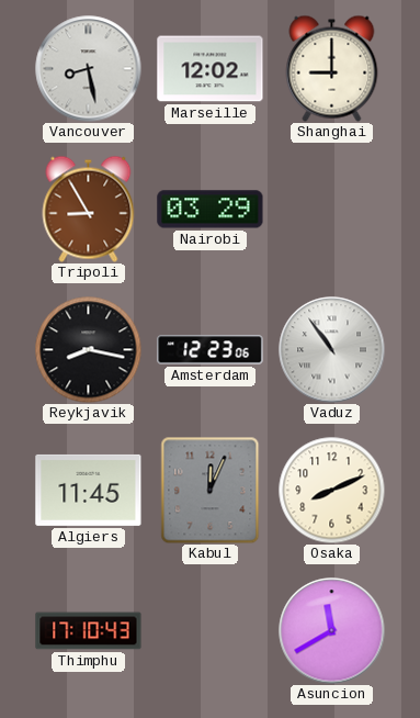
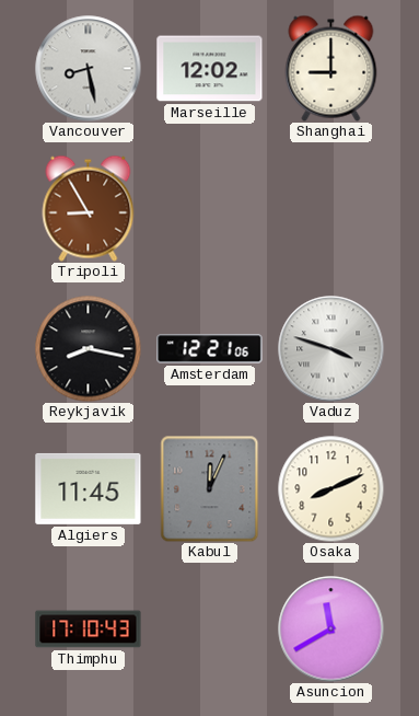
Nairobi: 03:29 -> none
Amsterdam: 12:23 -> 12:21
Vaduz: 10:54 -> 3:48
